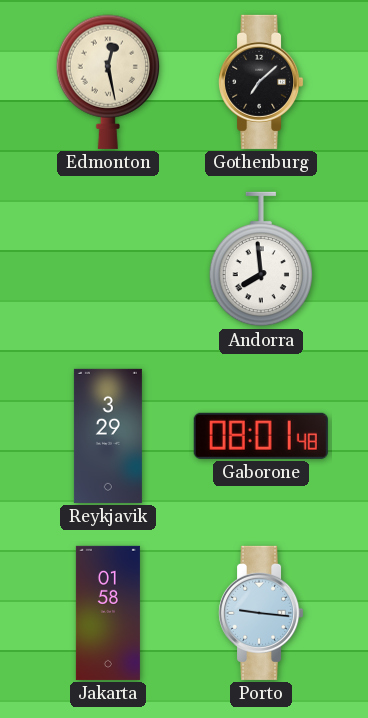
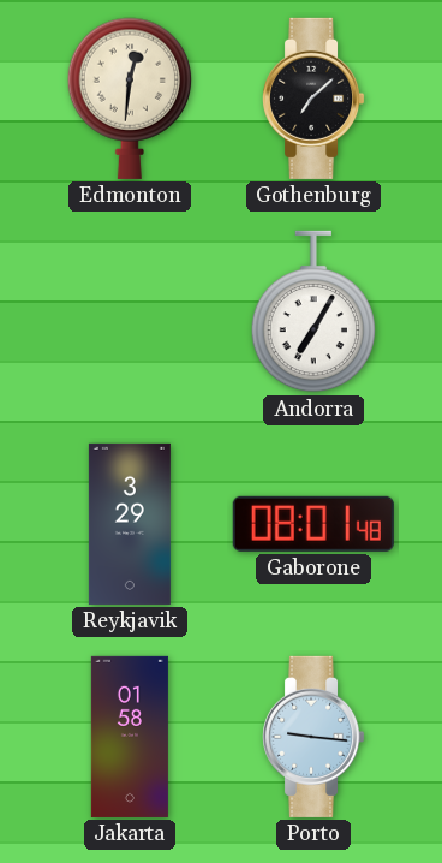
Edmonton: 12:28 -> 12:31
Andorra: 7:59 -> 7:05
